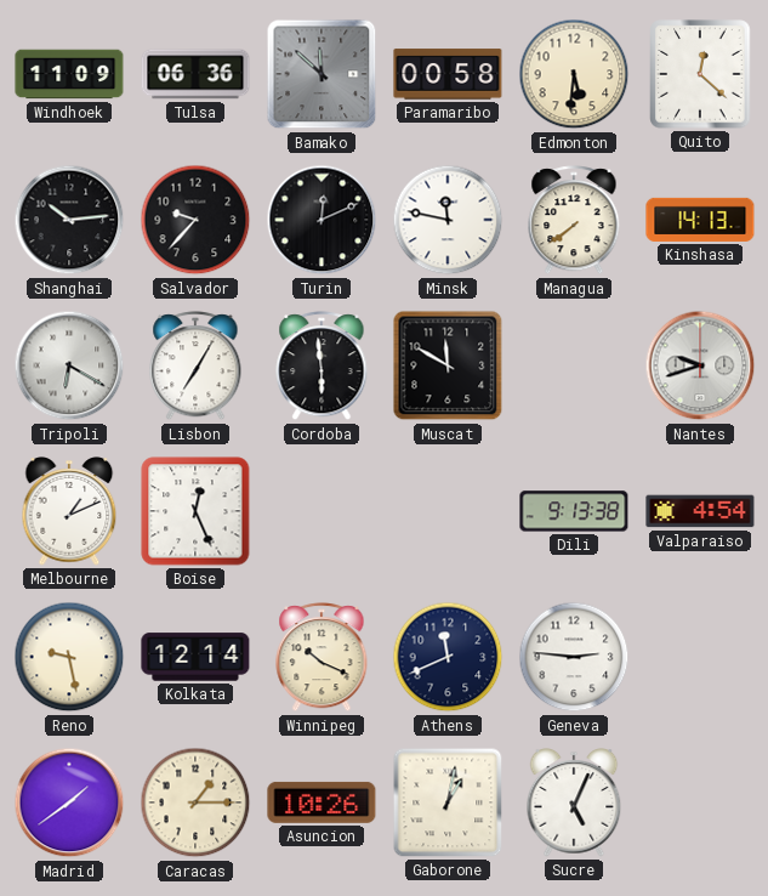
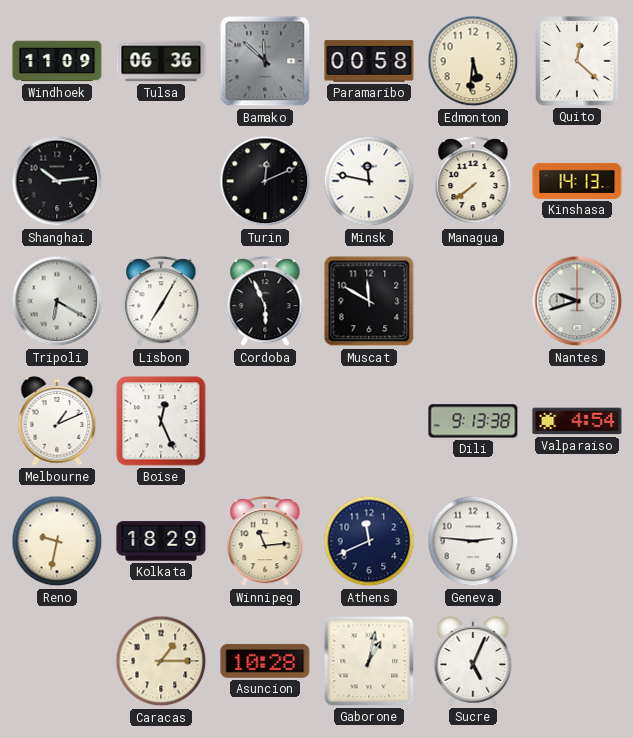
Salvador: 9:37 -> none
Cordoba: 5:59 -> 5:56
Reno: 9:28 -> 9:32
Kolkata: 12:14 -> 18:29
Winnipeg: 10:19 -> 11:14
Madrid: 1:39 -> none
Asuncion: 10:26 -> 10:28
